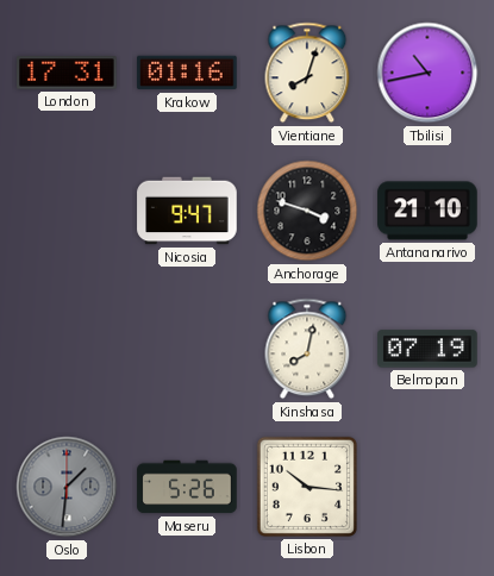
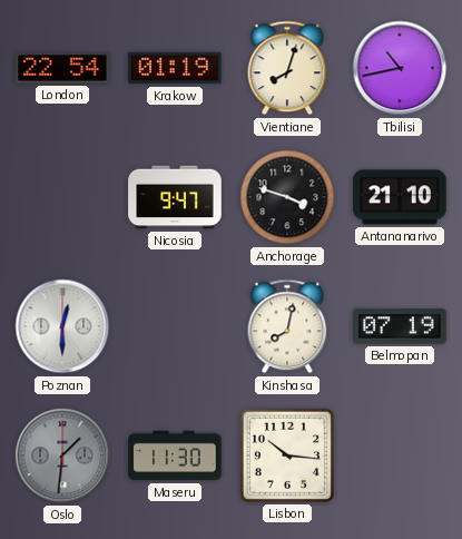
London: 17:31 -> 22:54
Krakow: 01:16 -> 01:19
Poznan: none -> 12:30
Maseru: 5:26 -> 11:30
